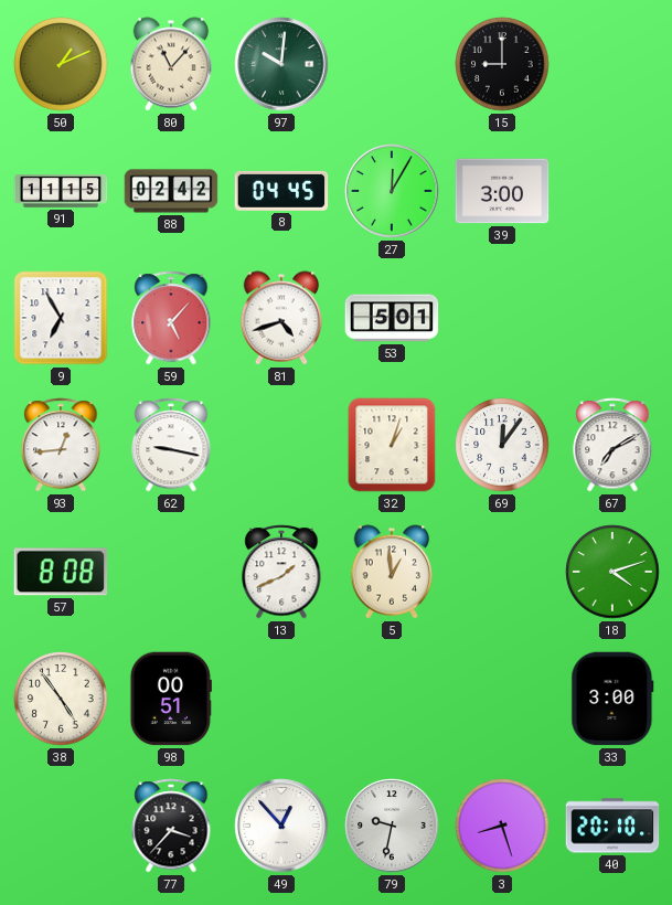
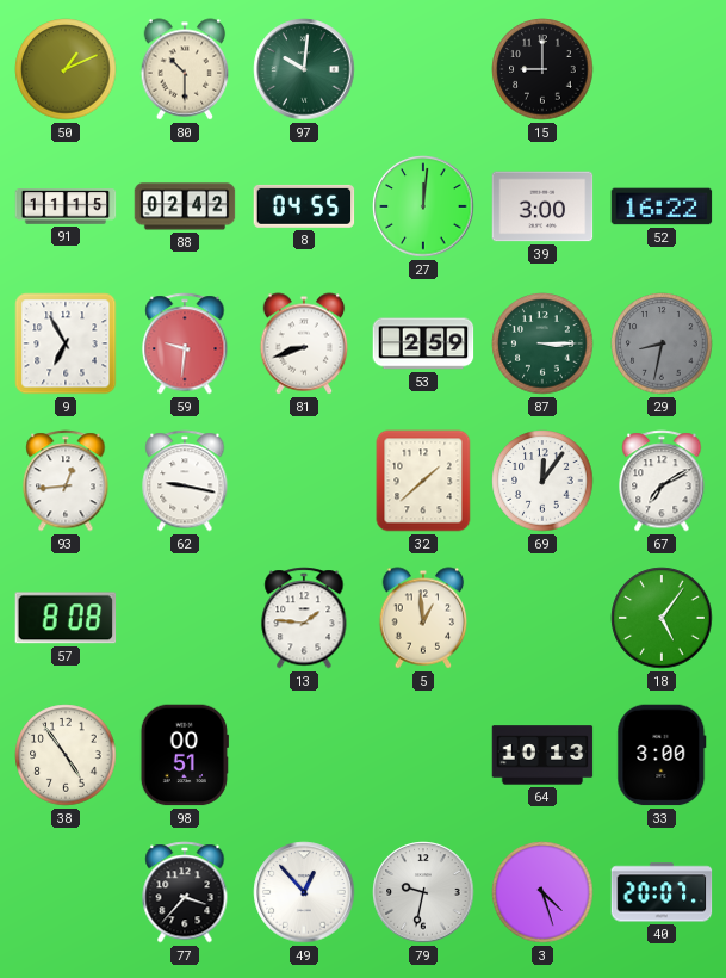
80: 11:07 -> 10:30
8: 04:45 -> 04:55
27: 12:05 -> 12:01
52: none -> 16:22
59: 5:07 -> 9:31
81: 4:42 -> 8:42
53: 5:01 -> 2:59
87: none -> 3:15
29: none -> 8:32
32: 1:03 -> 1:38
13: 1:41 -> 1:46
18: 4:12 -> 5:06
64: none -> 10:13
3: 8:27 -> 4:27
40: 20:10 -> 20:07
